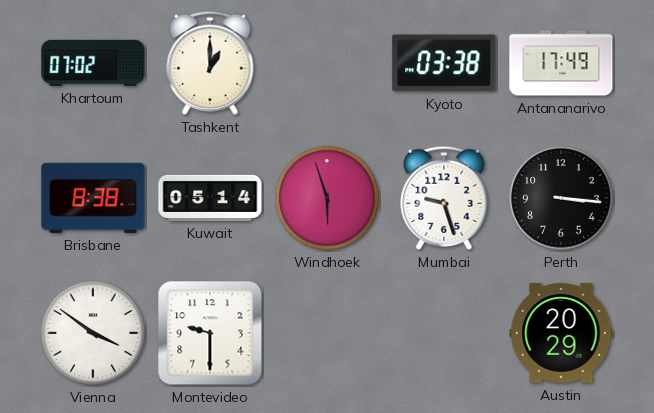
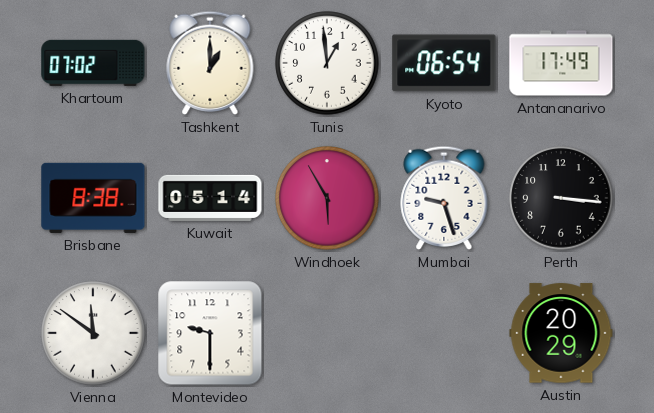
Tunis: none -> 12:59
Kyoto: 03:38 -> 06:54
Windhoek: 5:57 -> 5:55
Vienna: 3:51 -> 11:51
